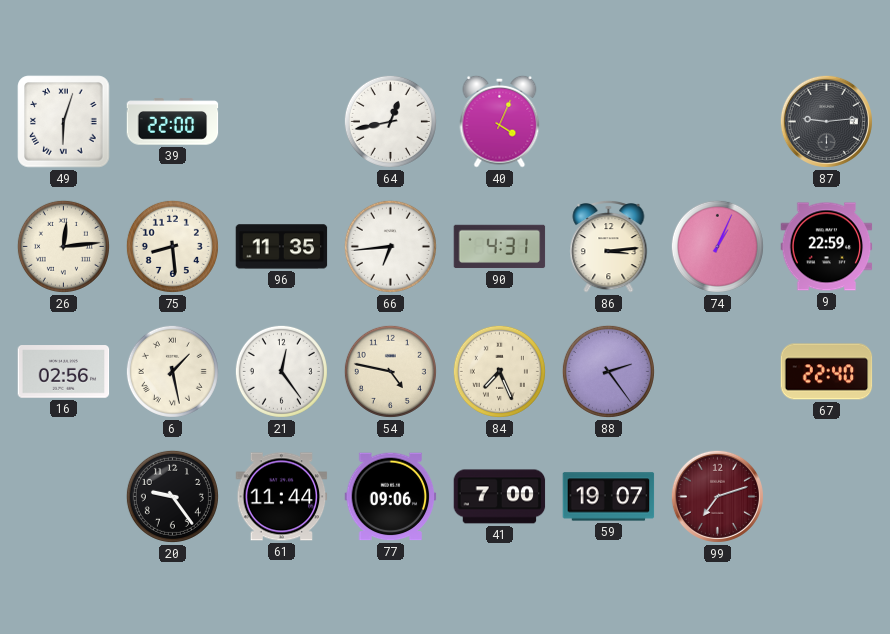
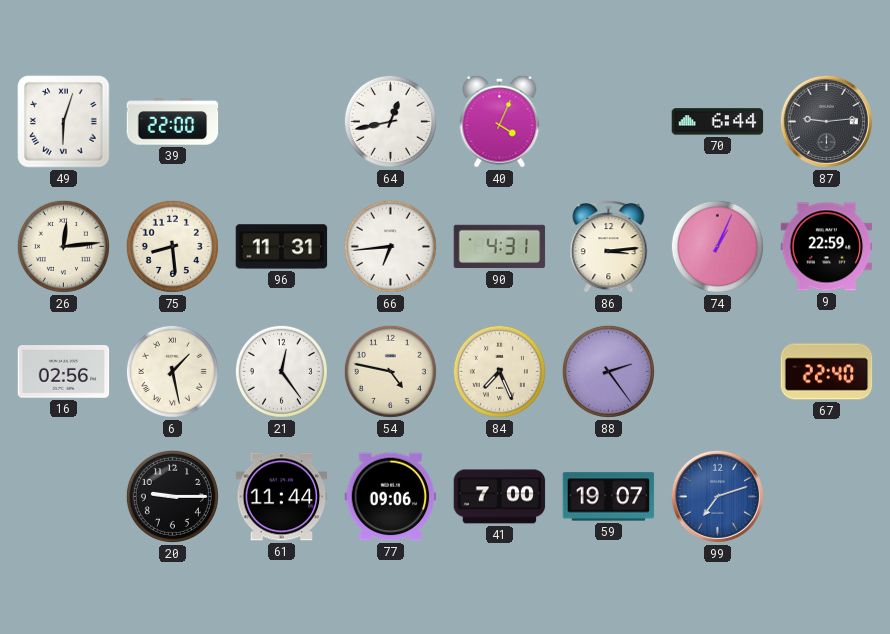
70: none -> 6:44
96: 11:35 -> 11:31
20: 9:24 -> 9:15
99 dial: burgundy -> blue
